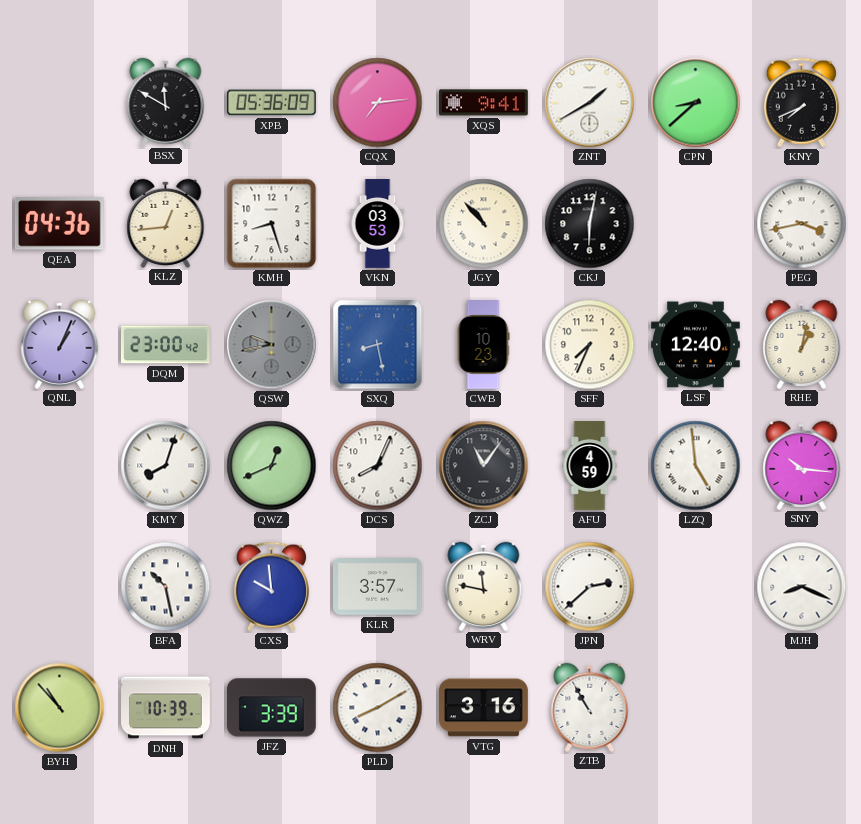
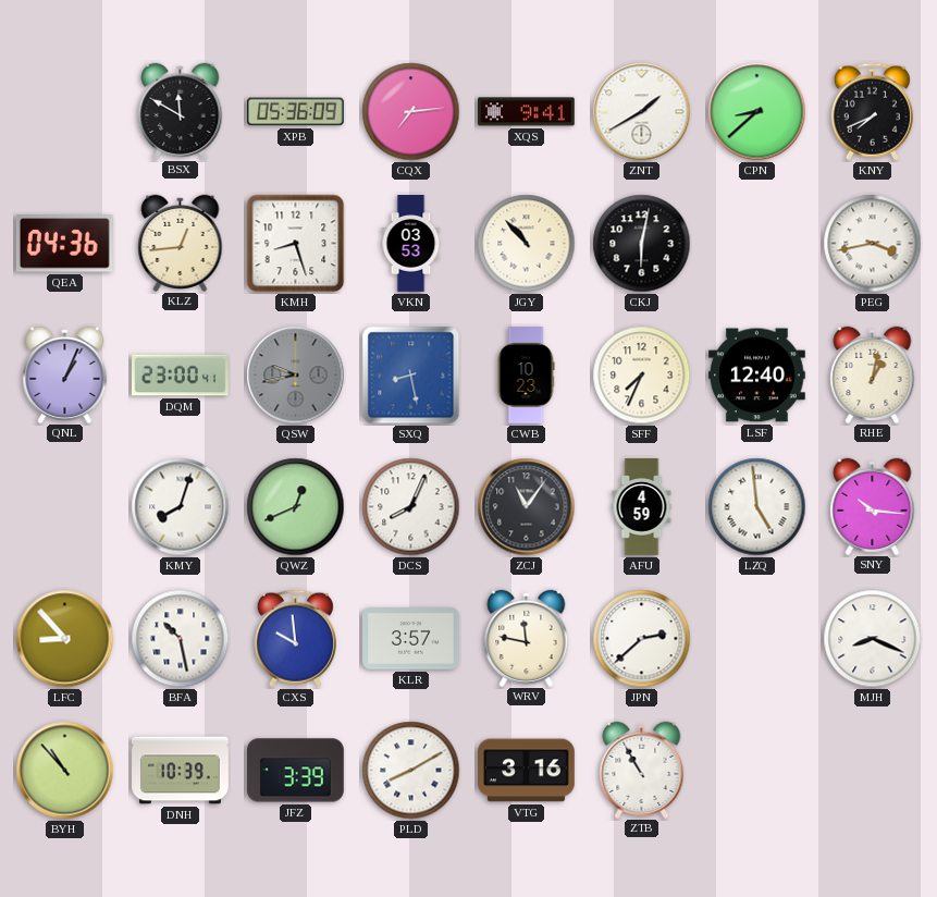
DQM: 23:00:42 -> 23:00:41
LFC: none -> 8:53
